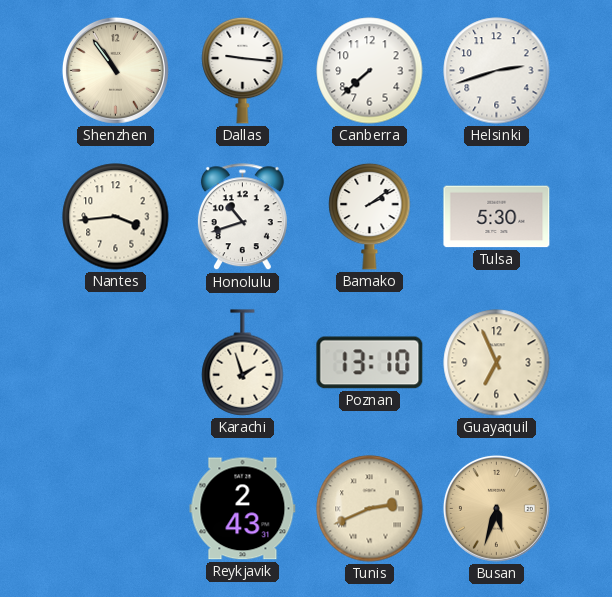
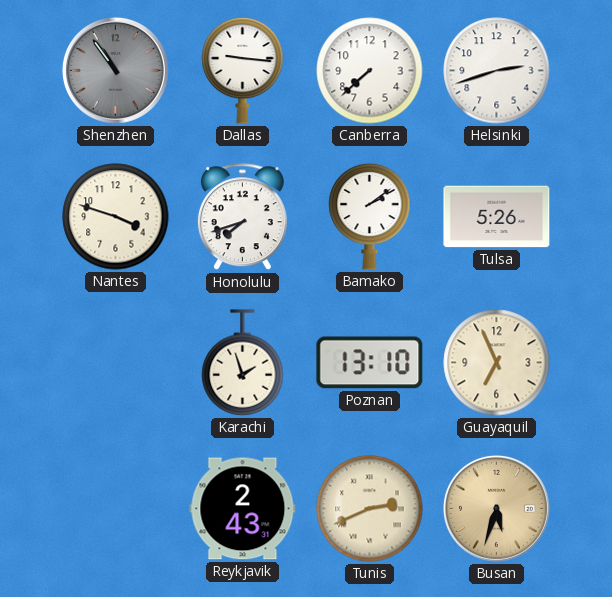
Shenzhen dial: cream -> grey
Nantes: 3:44 -> 3:48
Honolulu: 10:42 -> 7:42
Tulsa: 5:30 -> 5:26
